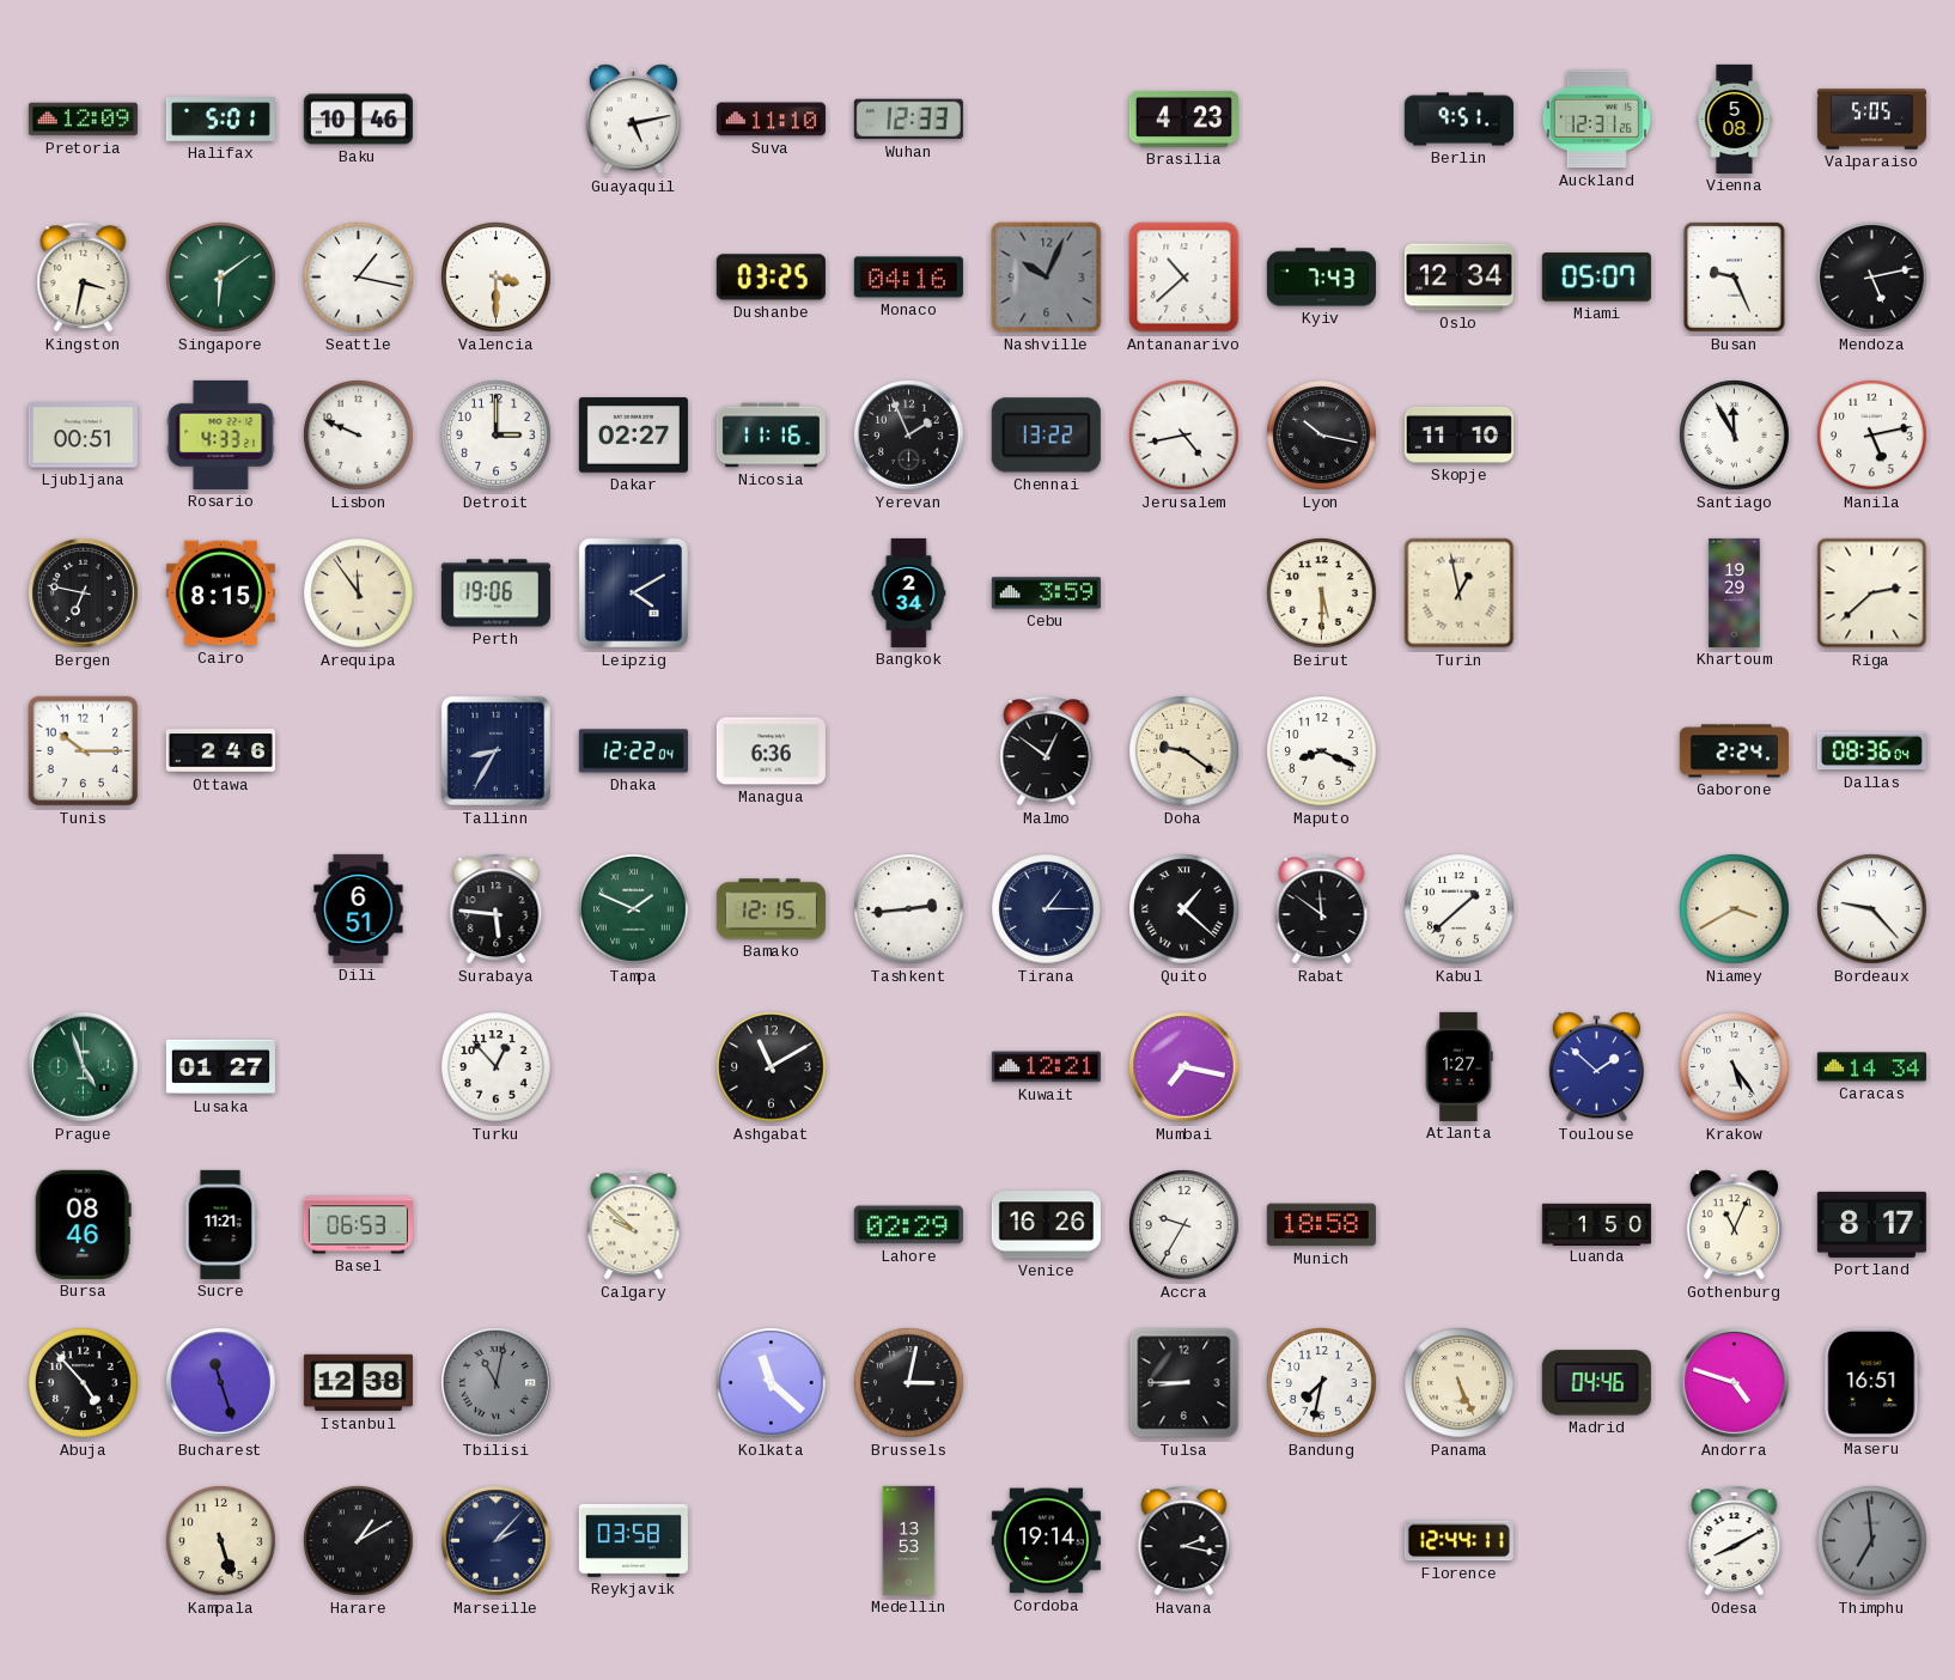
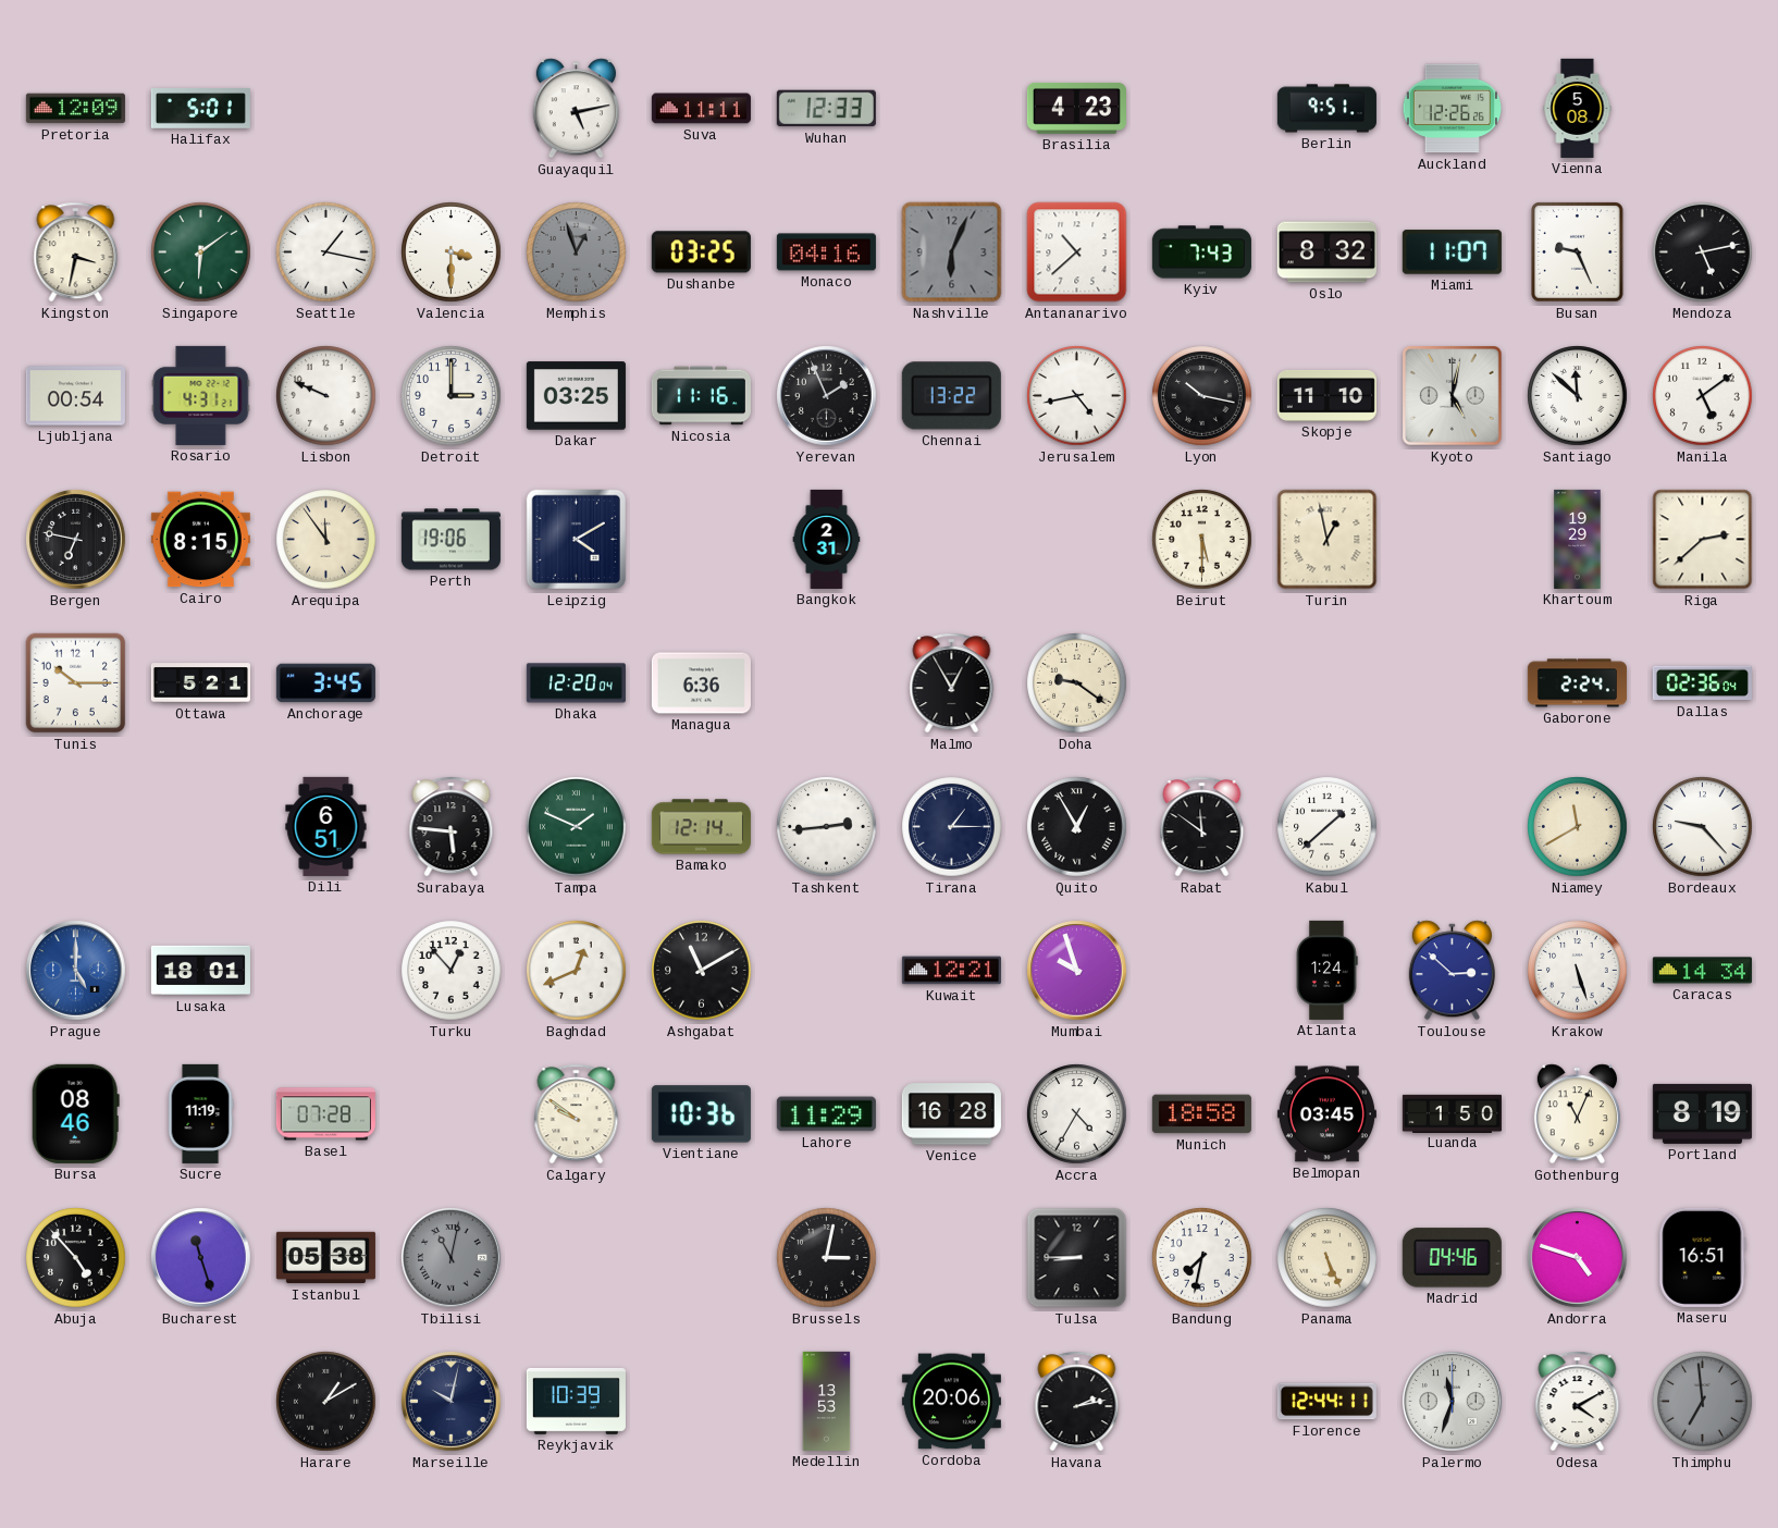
Baku: 10:46 -> none
Suva: 11:10 -> 11:11
Auckland: 12:31 -> 12:26
Valparaiso: 5:05 -> none
Memphis: none -> 12:57
Nashville: 10:04 -> 6:04
Oslo: 12:34 -> 8:32
Miami: 05:07 -> 11:07
Ljubljana: 00:51 -> 00:54
Rosario: 4:33 -> 4:31
Dakar: 02:27 -> 03:25
Kyoto: none -> 5:02
Santiago: 11:55 -> 11:52
Manila: 5:13 -> 5:09
Bangkok: 2:34 -> 2:31
Cebu: 3:59 -> none
Ottawa: 2:46 -> 5:21
Anchorage: none -> 3:45
Tallinn: 8:35 -> none
Dhaka: 12:22 -> 12:20
Malmo: 12:51 -> 12:55
Maputo: 8:19 -> none
Dallas: 08:36 -> 02:36
Bamako: 12:15 -> 12:14
Quito: 1:22 -> 12:55
Niamey: 3:40 -> 11:40
Prague: 4:57 -> 5:00
Prague dial: green -> blue
Lusaka: 01:27 -> 18:01
Baghdad: none -> 12:41
Mumbai: 7:17 -> 9:57
Atlanta: 1:27 -> 1:24
Toulouse: 1:52 -> 2:52
Krakow: 5:24 -> 5:27
Sucre: 11:21 -> 11:19
Basel: 06:53 -> 07:28
Calgary: 9:52 -> 9:51
Vientiane: none -> 10:36
Lahore: 02:29 -> 11:29
Venice: 16:26 -> 16:28
Accra: 9:35 -> 4:35
Belmopan: none -> 03:45
Portland: 8:17 -> 8:19
Istanbul: 12:38 -> 05:38
Kolkata: 11:22 -> none
Kampala: 5:27 -> none
Marseille: 2:07 -> 10:02
Reykjavik: 03:58 -> 10:39
Cordoba: 19:14 -> 20:06
Havana: 2:17 -> 2:13
Palermo: none -> 11:33
Odesa: 8:10 -> 4:10
